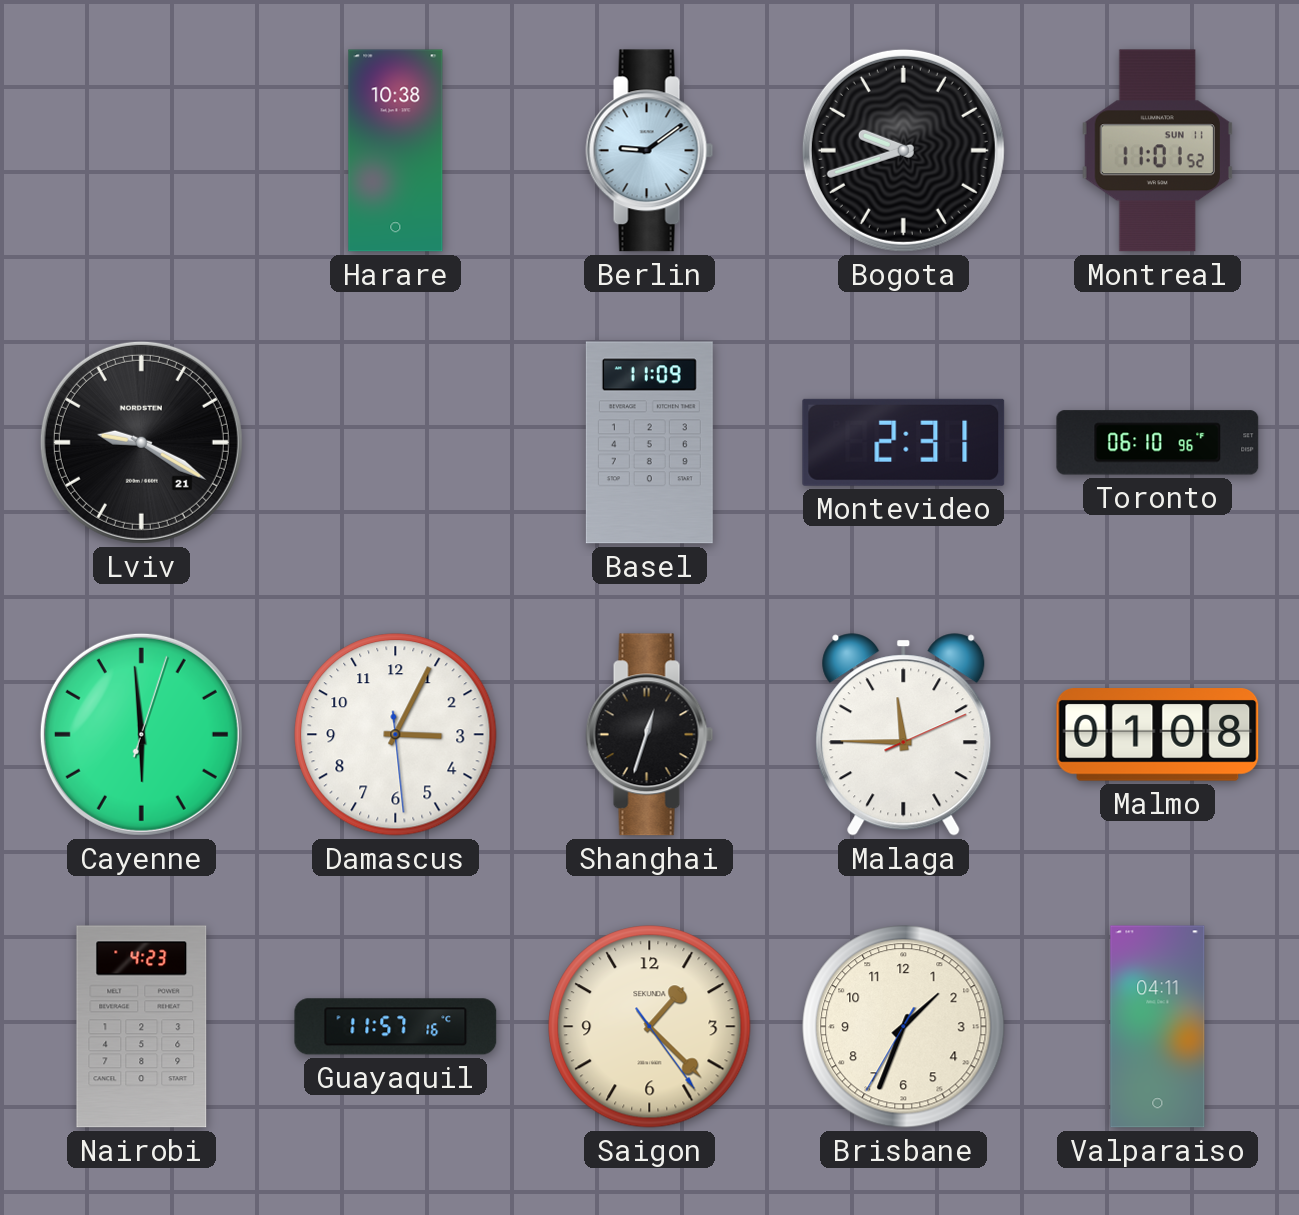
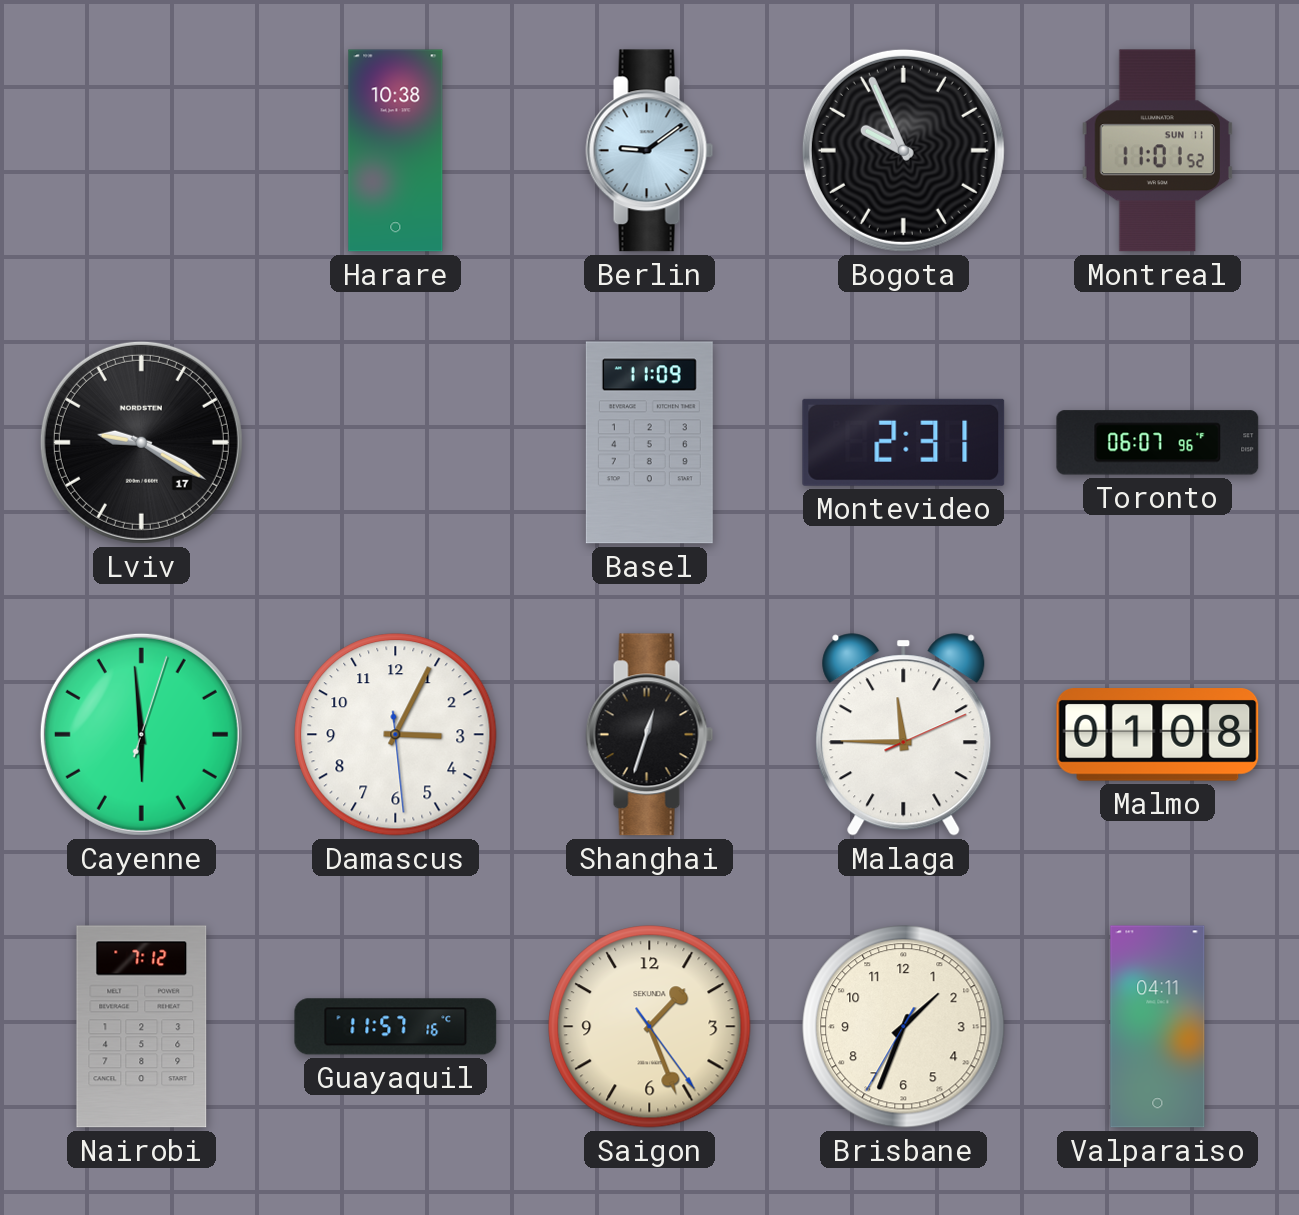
Bogota: 9:42 -> 9:56
Lviv date: 21 -> 17
Toronto: 06:10 -> 06:07
Nairobi: 4:23 -> 7:12
Saigon: 1:22 -> 1:26
